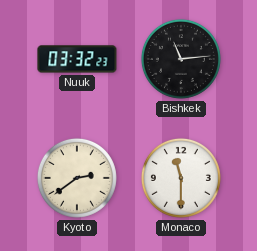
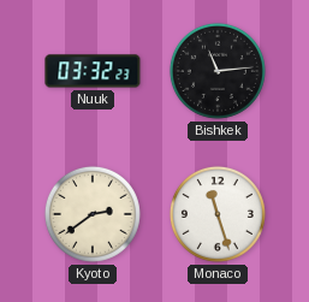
Monaco: 11:30 -> 11:27
